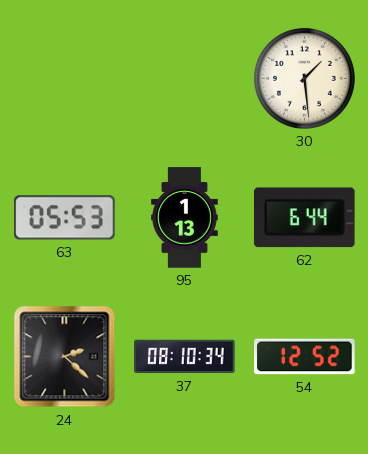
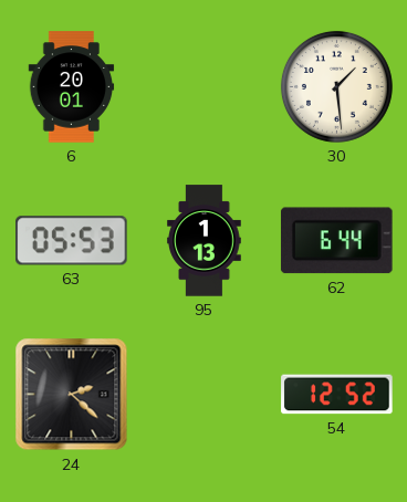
6: none -> 20:01
37: 08:10 -> none
